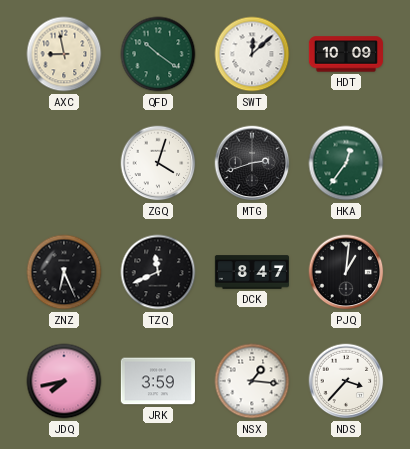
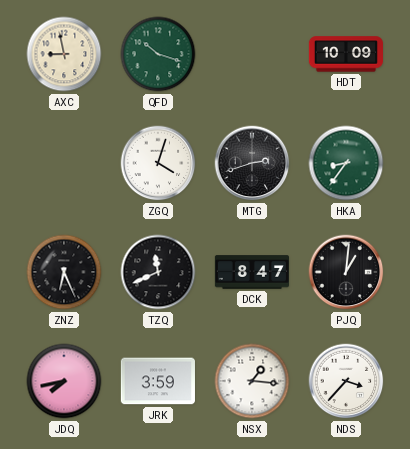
QFD: 10:21 -> 10:18
SWT: 12:08 -> none
HKA: 12:36 -> 8:36
